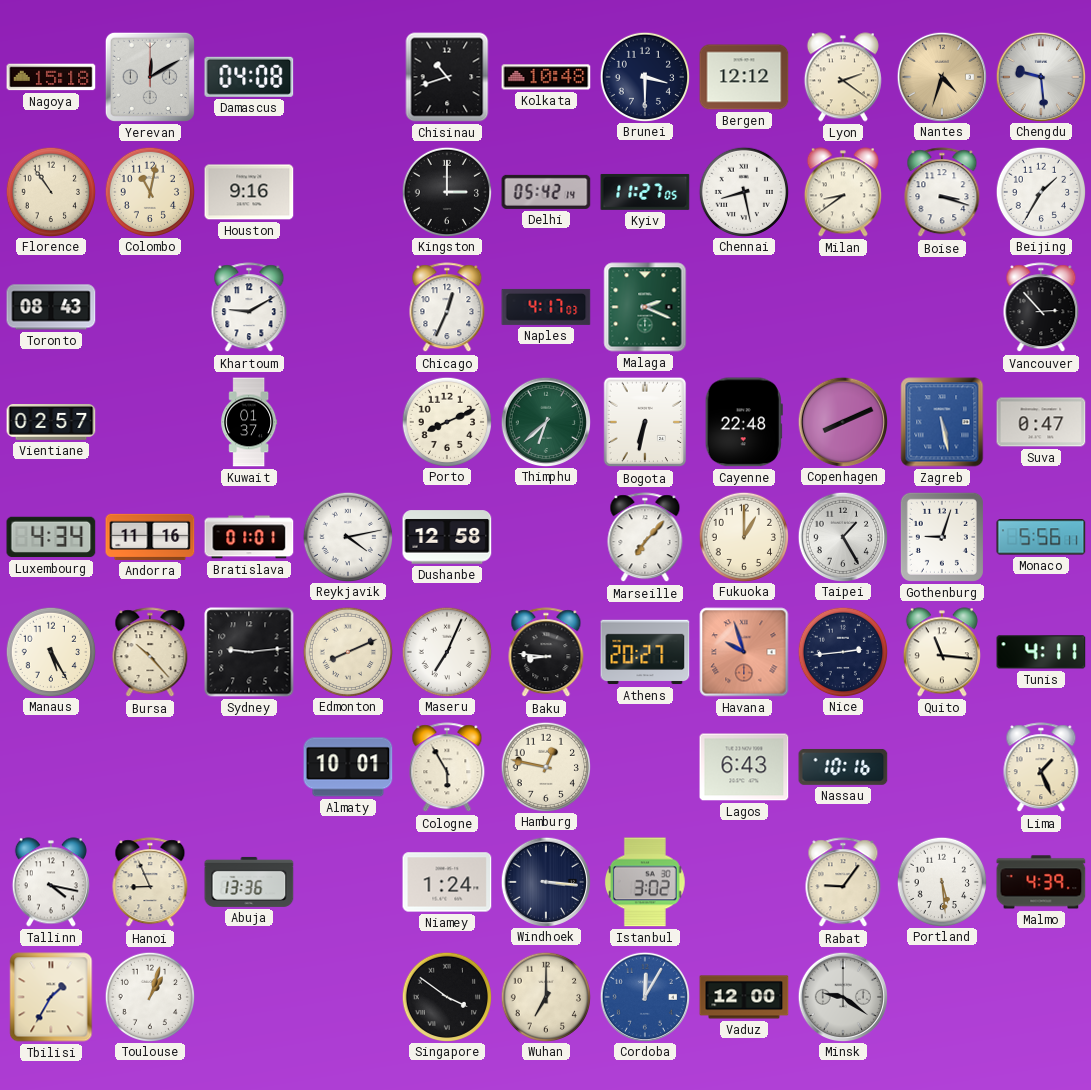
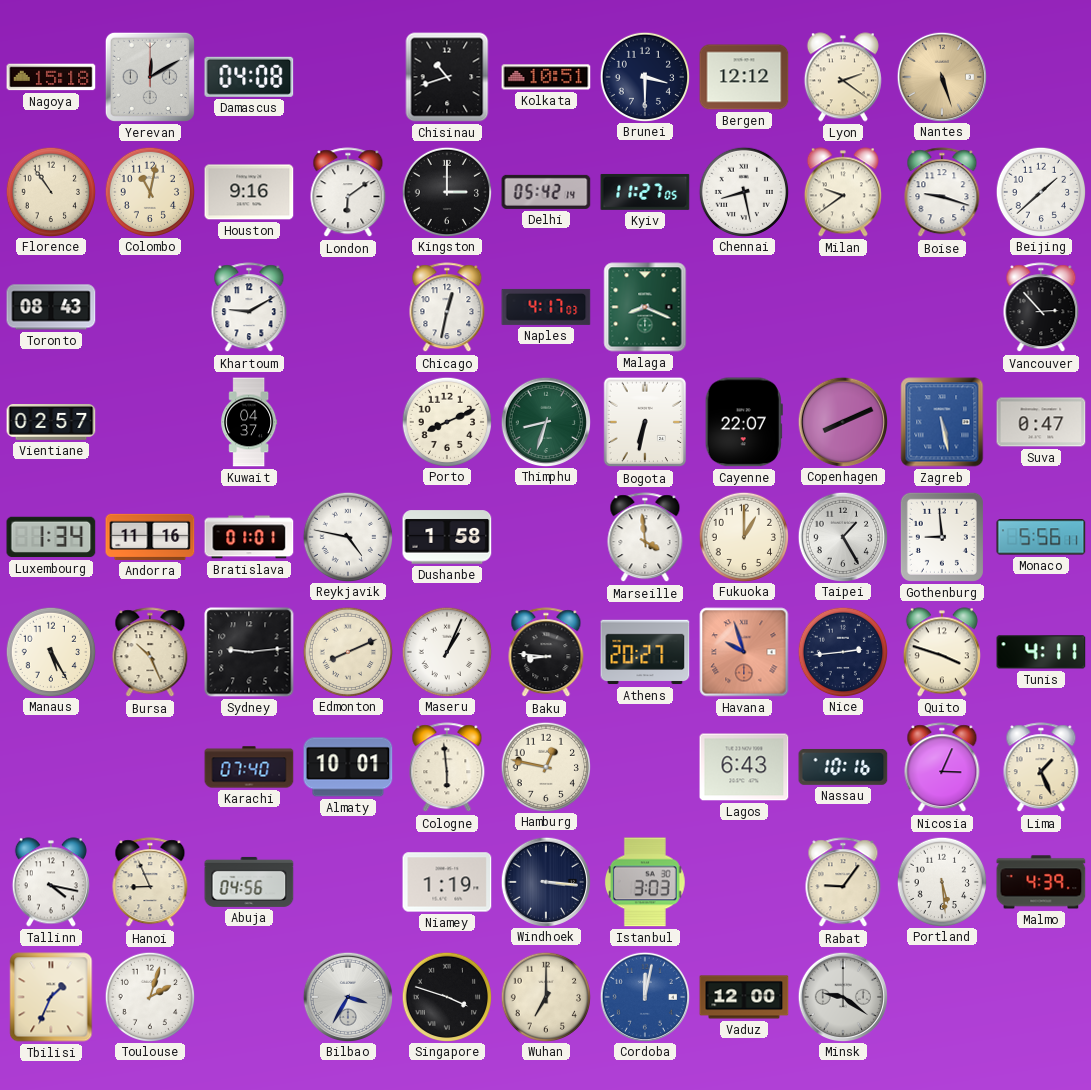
Kolkata: 10:48 -> 10:51
Nantes: 4:33 -> 5:27
Chengdu: 9:29 -> none
London: none -> 6:09
Milan: 8:39 -> 9:39
Boise: 3:18 -> 9:18
Beijing: 1:35 -> 1:38
Chicago: 12:34 -> 12:32
Malaga: 2:19 -> 8:19
Kuwait: 01:37 -> 04:37
Thimphu: 6:38 -> 8:33
Cayenne: 22:48 -> 22:07
Luxembourg: 4:34 -> 1:34
Reykjavik: 4:13 -> 4:47
Dushanbe: 12:58 -> 1:58
Marseille: 7:07 -> 3:59
Gothenburg: 9:03 -> 8:59
Bursa: 10:23 -> 10:26
Maseru: 7:04 -> 1:04
Quito: 11:16 -> 3:48
Karachi: none -> 07:40
Cologne: 5:55 -> 5:59
Nicosia: none -> 3:04
Abuja: 13:36 -> 04:56
Niamey: 1:24 -> 1:19
Istanbul: 3:02 -> 3:03
Tbilisi: 1:35 -> 1:34
Toulouse: 1:03 -> 2:03
Bilbao: none -> 3:35
Singapore: 3:51 -> 3:48
Cordoba: 12:05 -> 12:02
